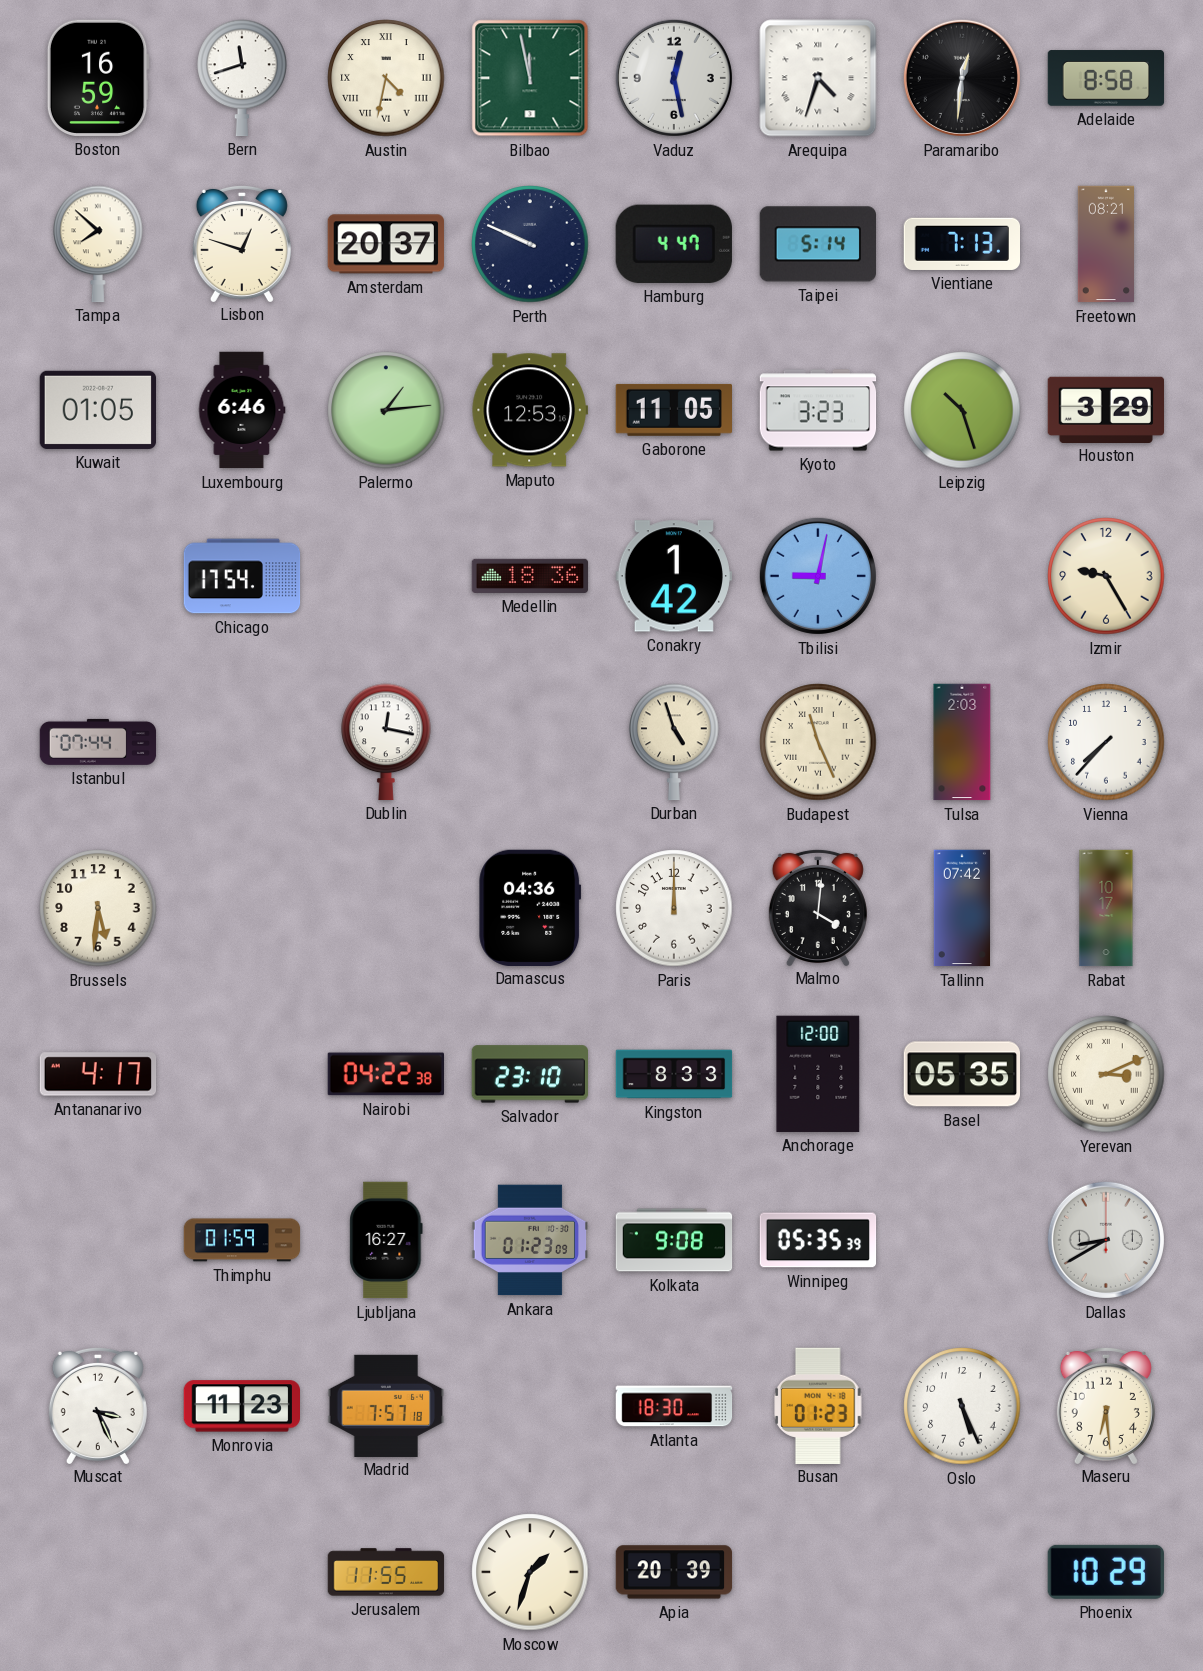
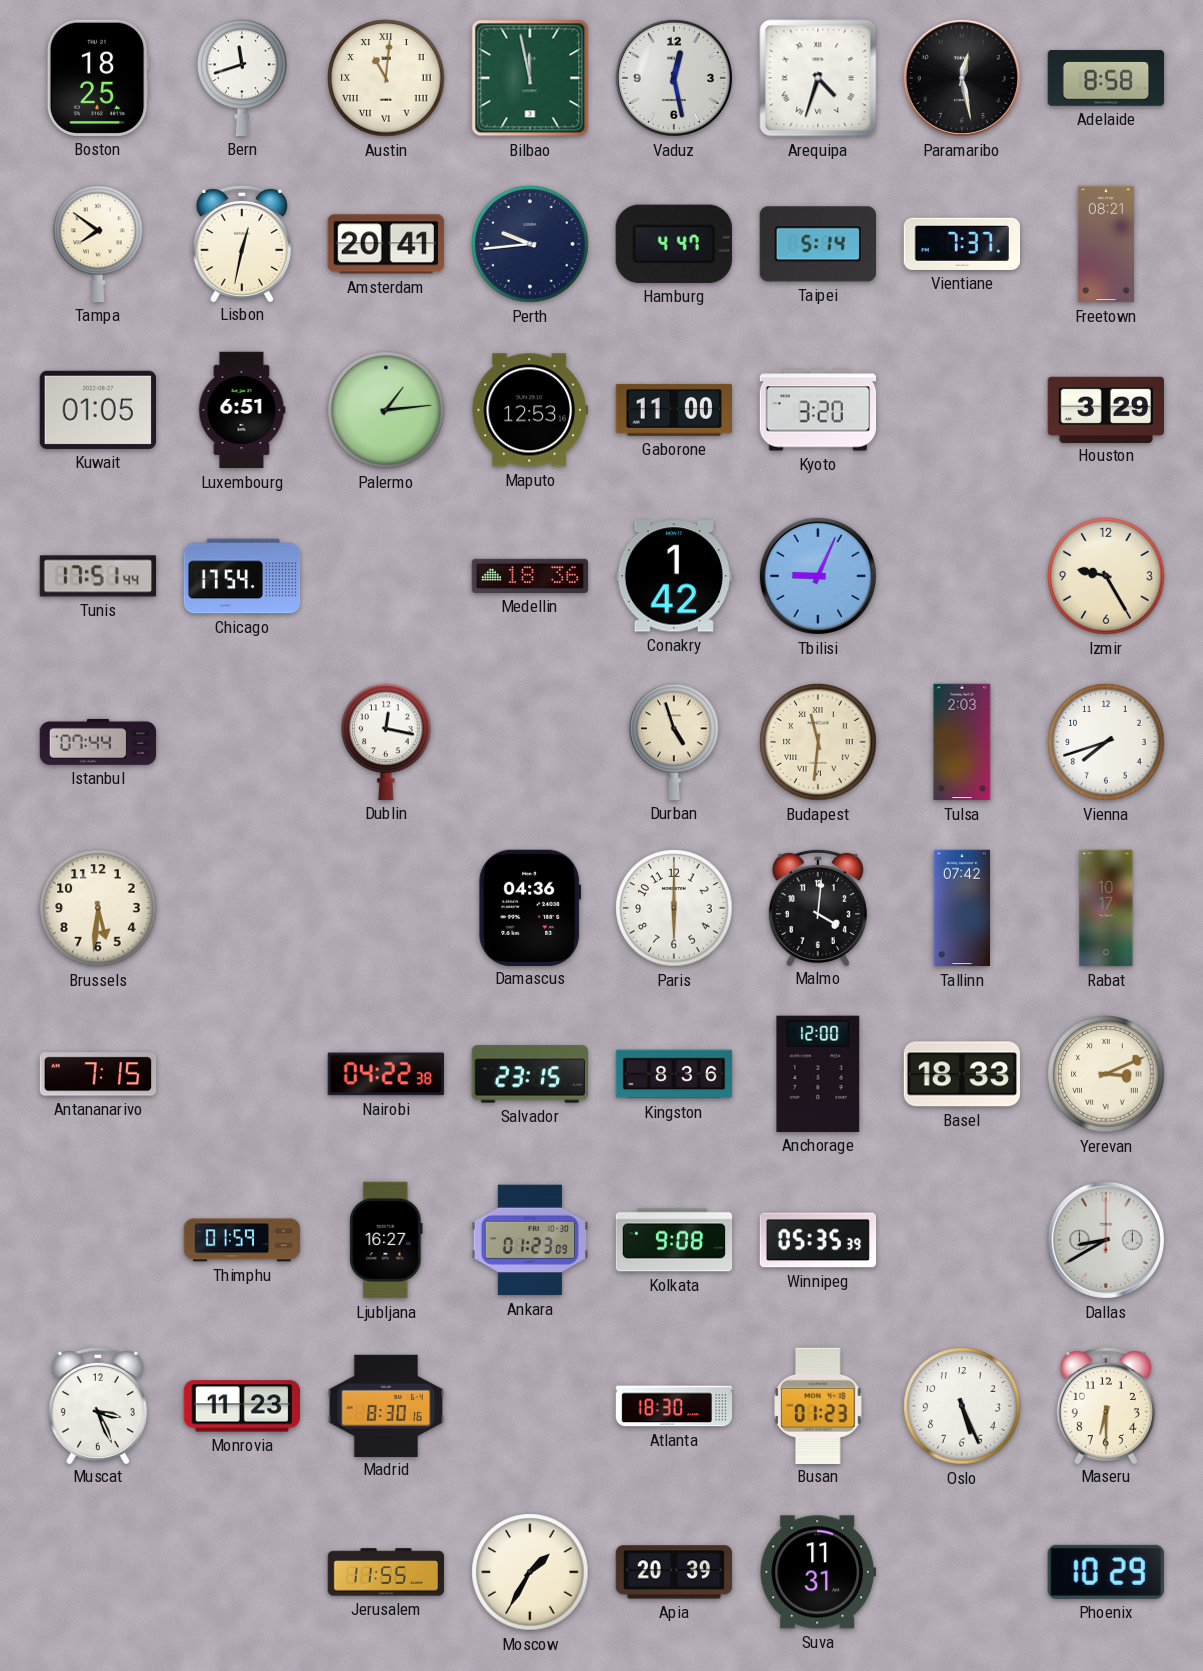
Boston: 16:59 -> 18:25
Austin: 4:32 -> 11:01
Paramaribo: 12:31 -> 12:28
Tampa: 7:52 -> 7:51
Lisbon: 12:48 -> 12:32
Amsterdam: 20:37 -> 20:41
Perth: 9:49 -> 9:44
Vientiane: 7:13 -> 7:37
Luxembourg: 6:46 -> 6:51
Gaborone: 11:05 -> 11:00
Kyoto: 3:23 -> 3:20
Leipzig: 10:27 -> none
Tunis: none -> 17:51
Tbilisi: 9:02 -> 9:04
Budapest: 11:26 -> 11:31
Vienna: 7:37 -> 7:42
Paris: 12:00 -> 6:00
Antananarivo: 4:17 -> 7:15
Salvador: 23:10 -> 23:15
Kingston: 8:33 -> 8:36
Basel: 05:35 -> 18:33
Madrid: 7:57 -> 8:30
Maseru: 6:29 -> 6:30
Moscow: 1:33 -> 1:35
Suva: none -> 11:31
